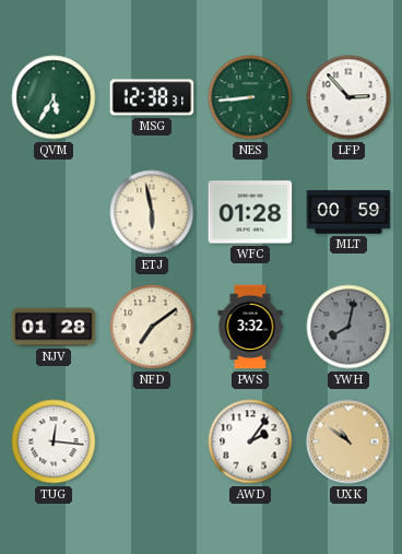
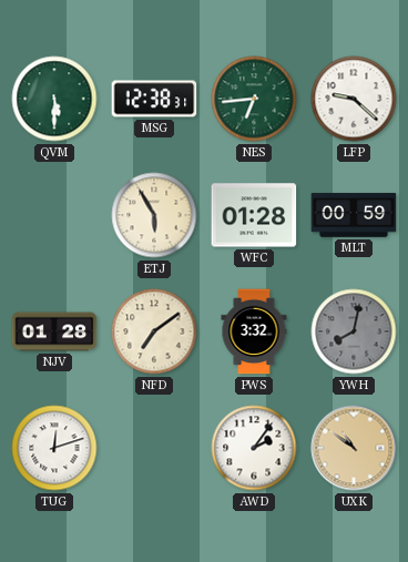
QVM: 5:35 -> 5:30
NES: 8:44 -> 6:44
LFP: 2:53 -> 9:22
ETJ: 5:58 -> 5:55
TUG: 12:16 -> 12:12
